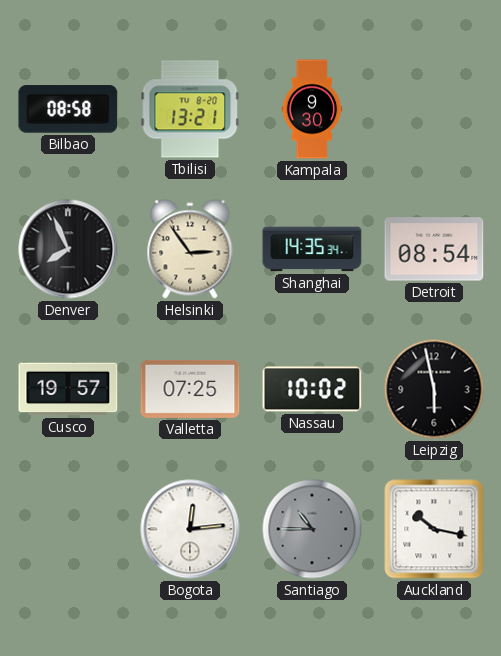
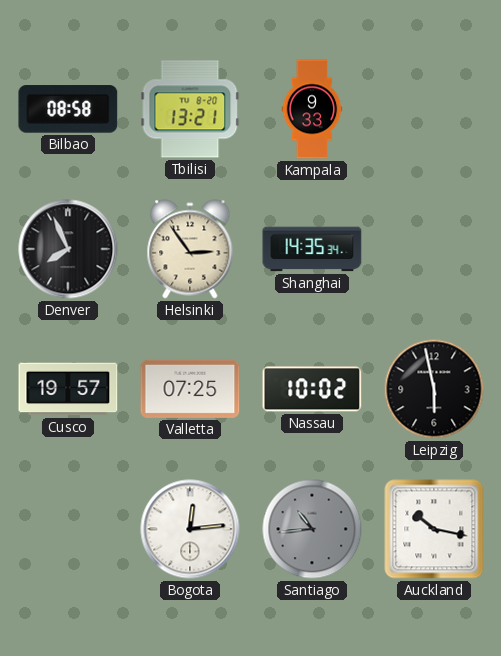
Kampala: 9:30 -> 9:33
Detroit: 08:54 -> none
Santiago: 10:45 -> 10:44
